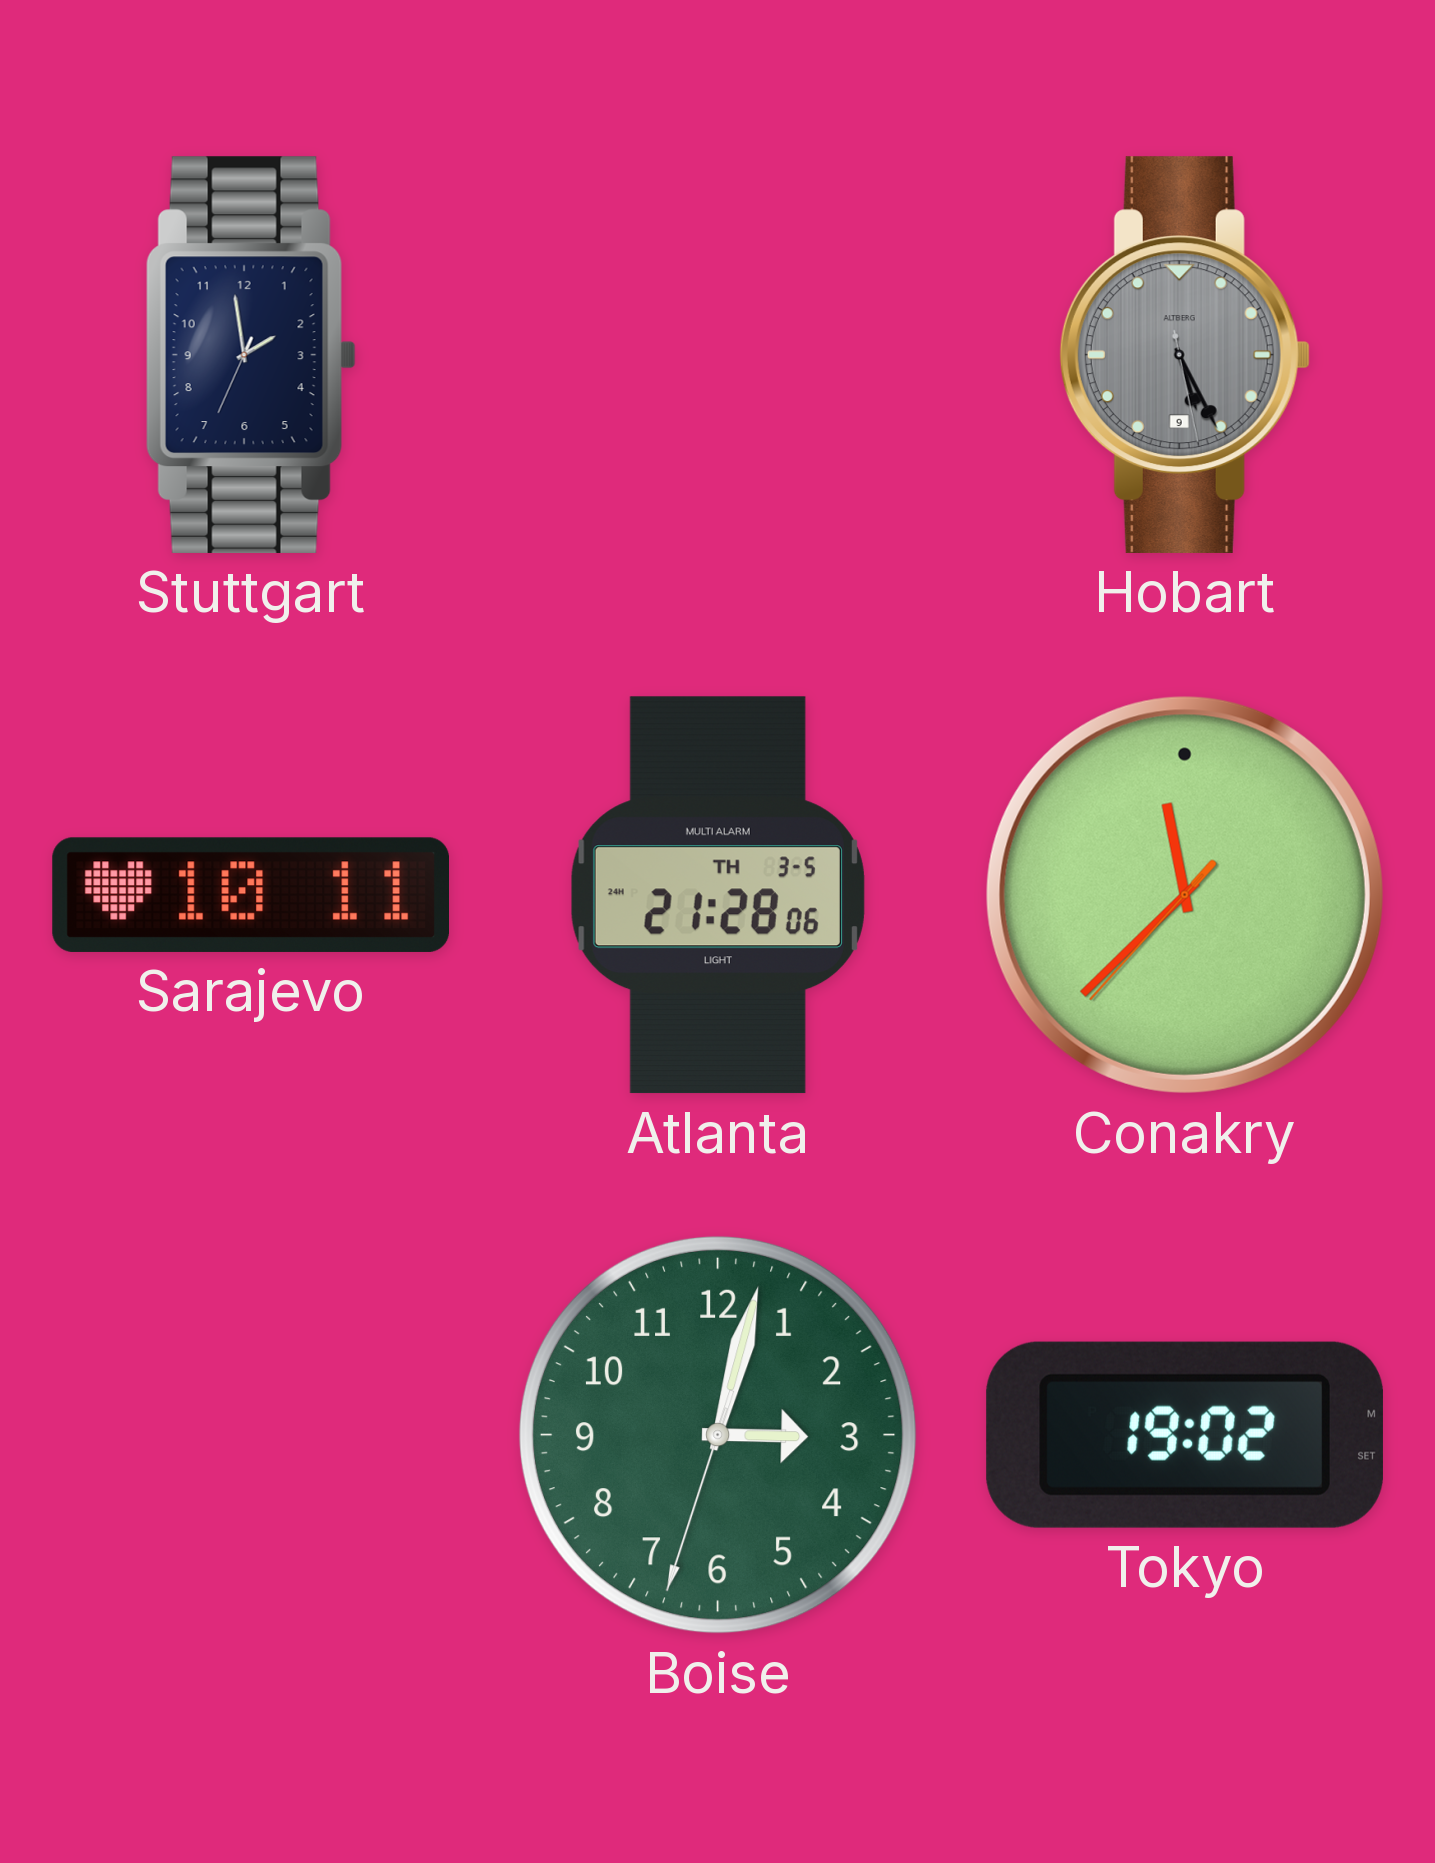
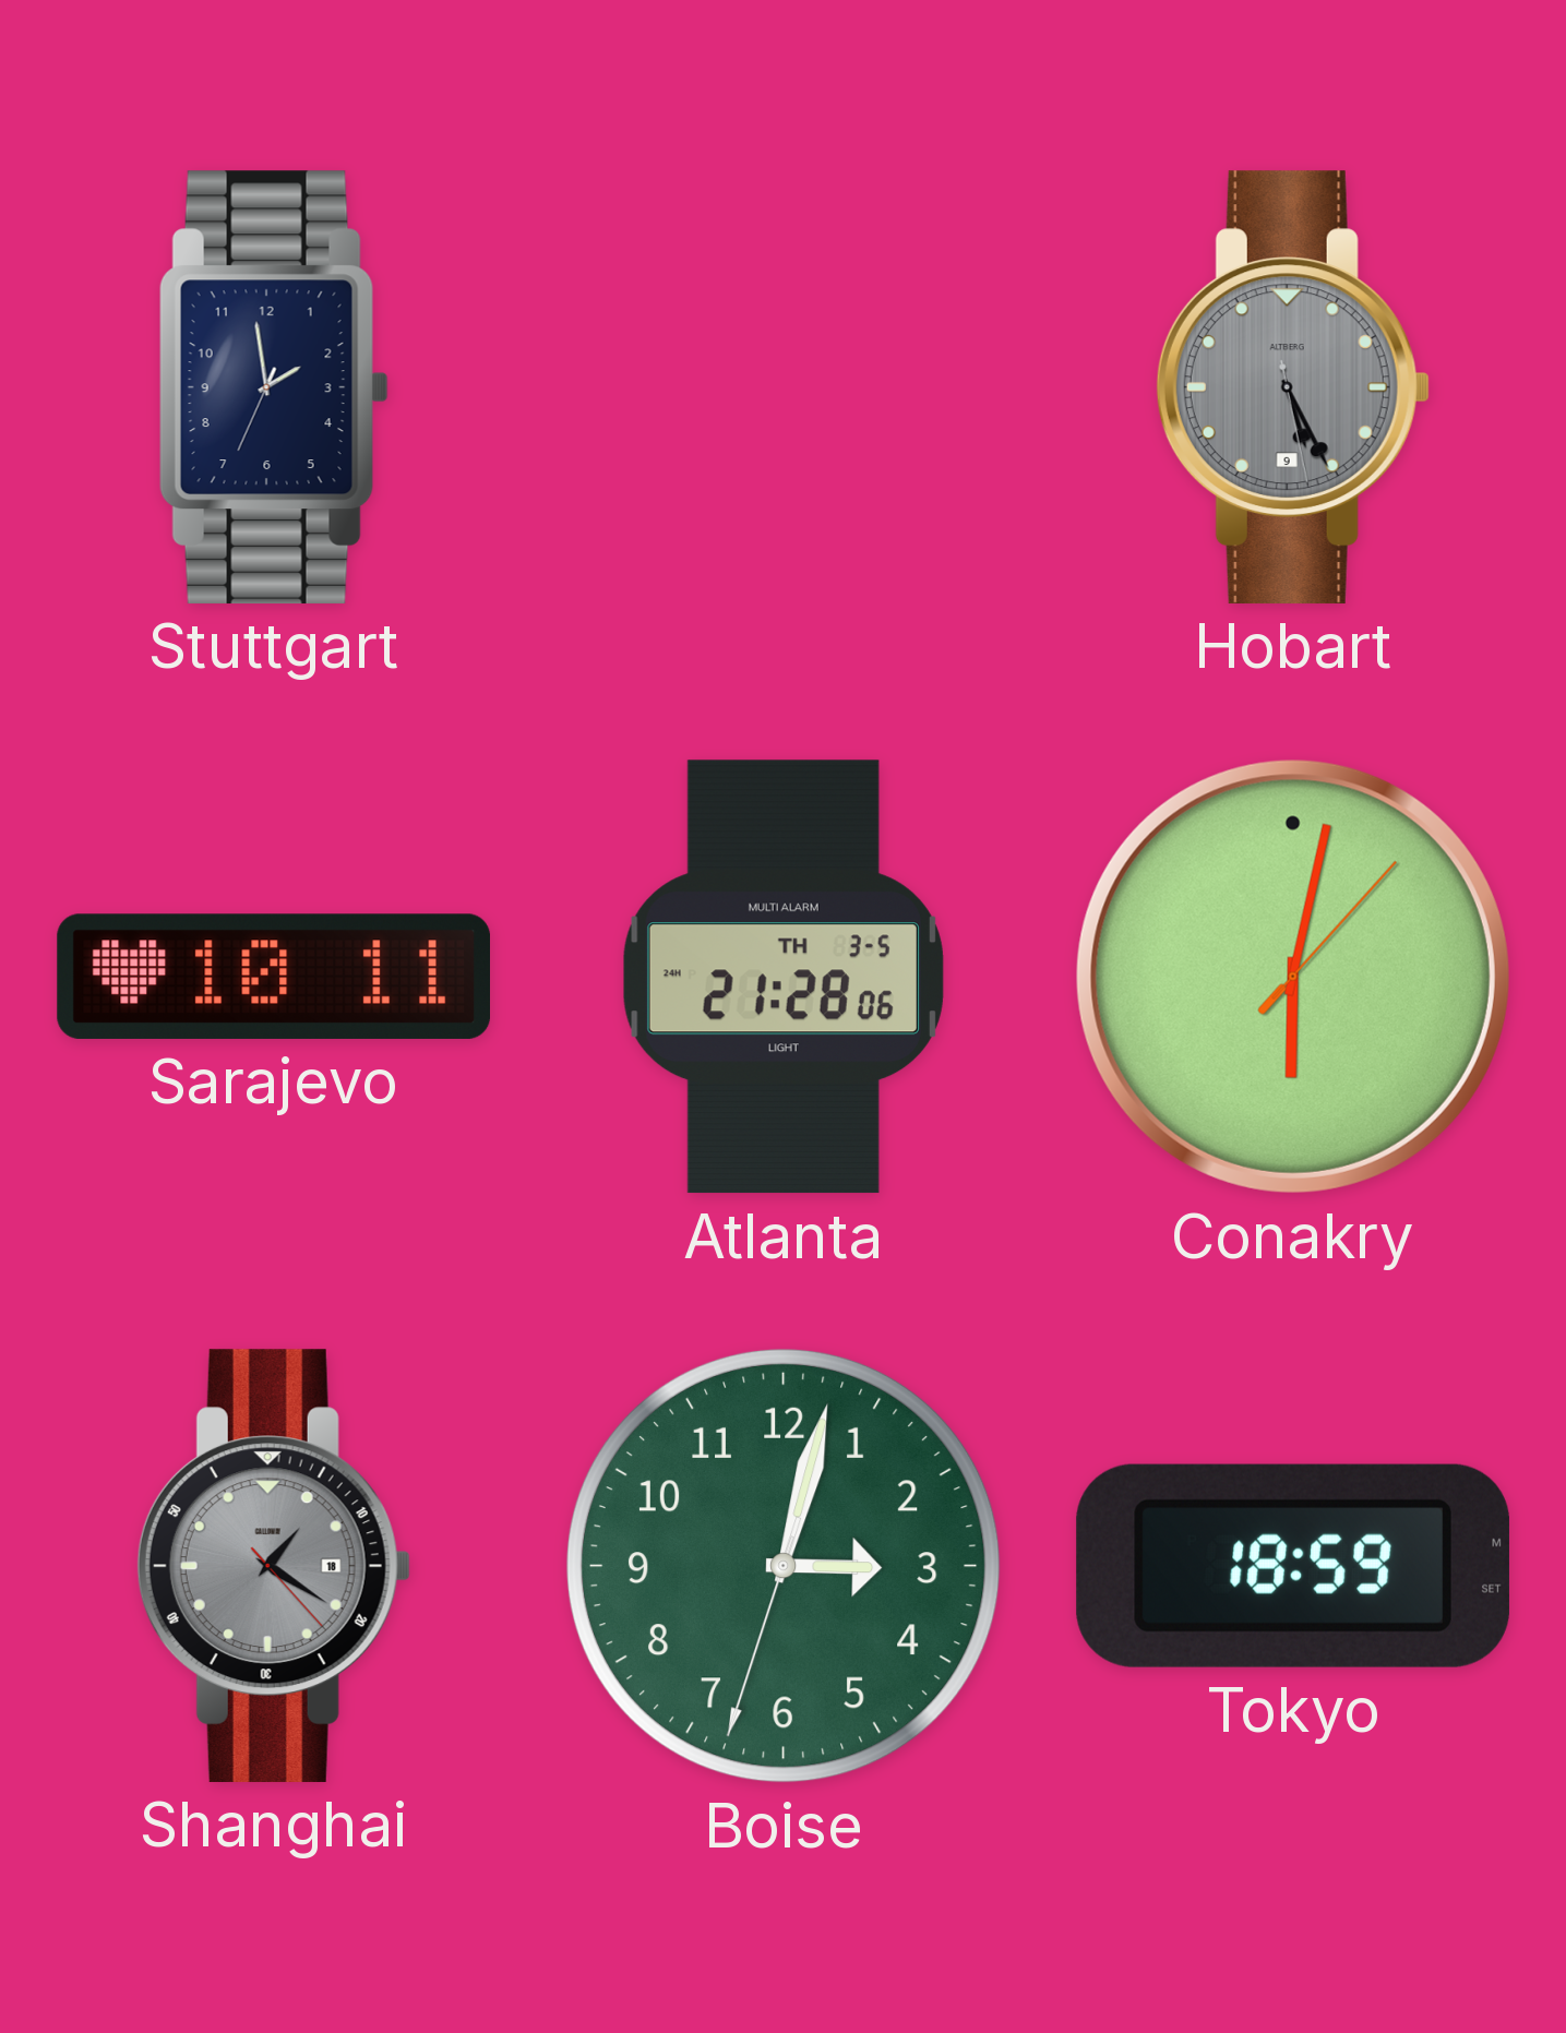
Conakry: 11:37 -> 6:02
Shanghai: none -> 1:20
Tokyo: 19:02 -> 18:59
